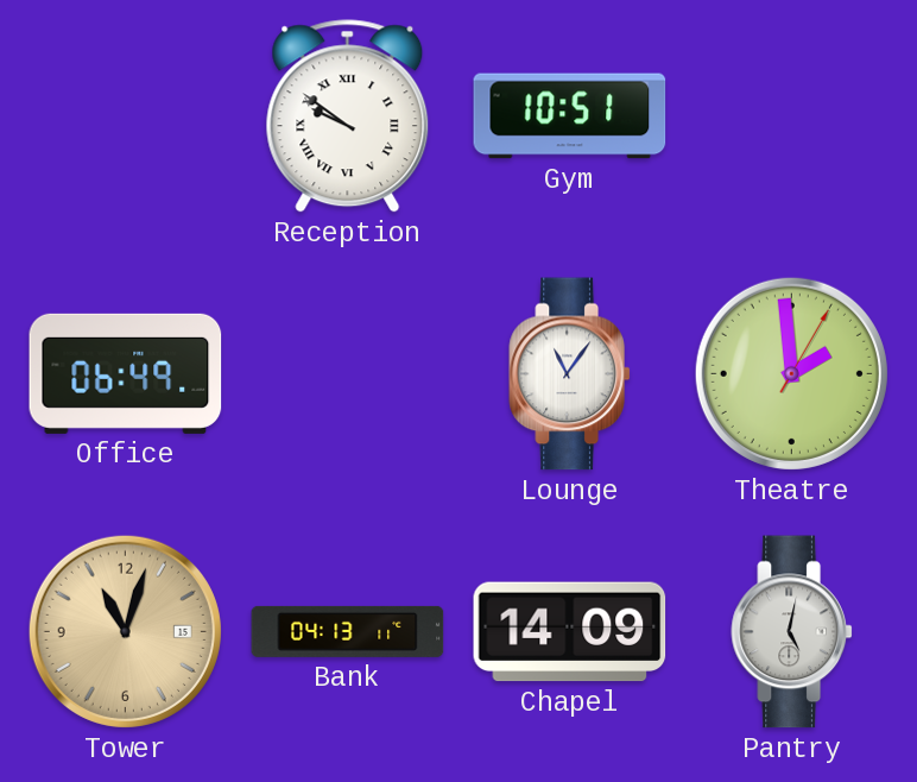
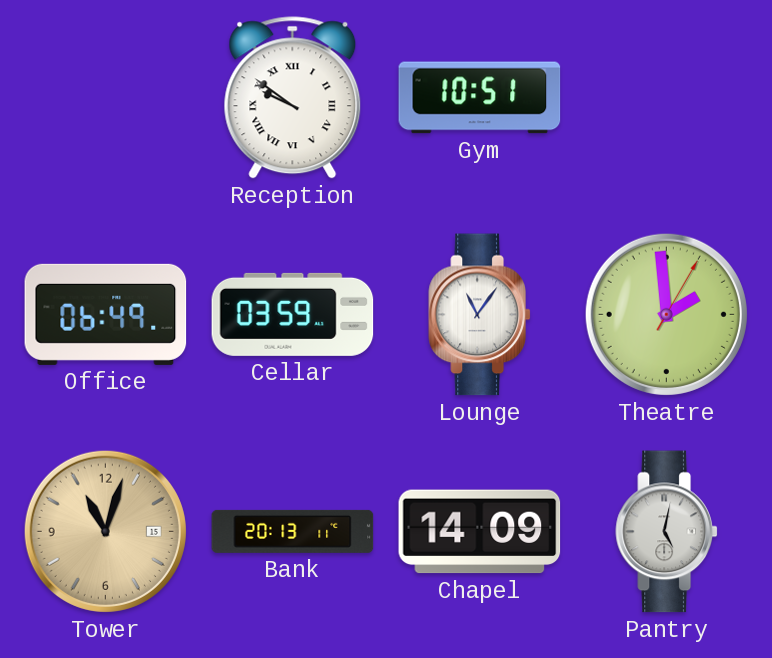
Cellar: none -> 03:59
Bank: 04:13 -> 20:13
